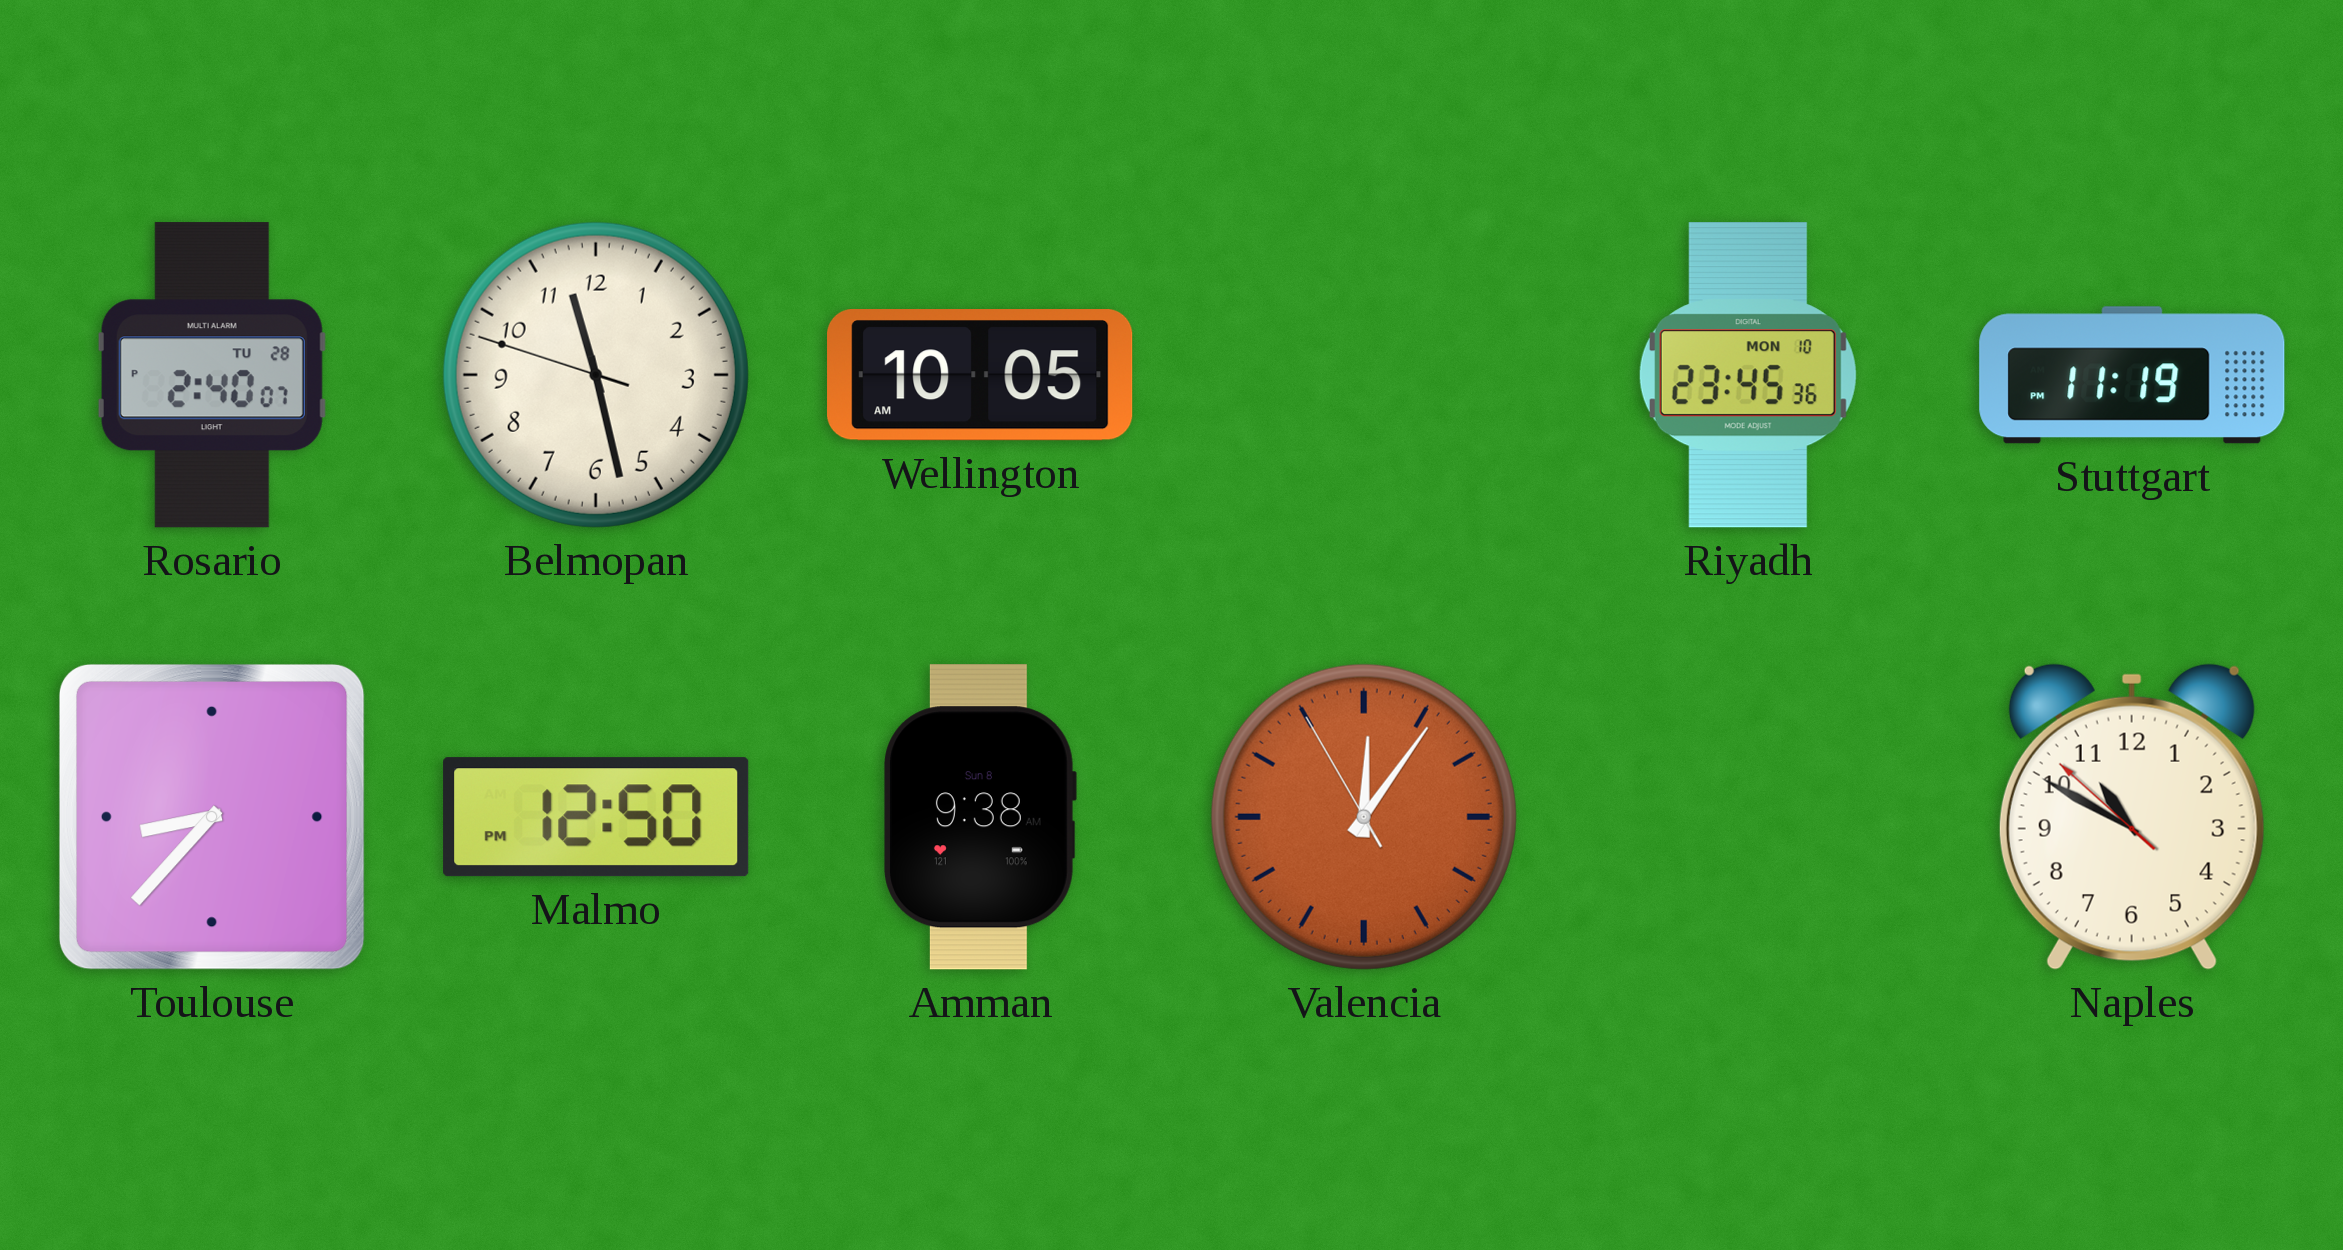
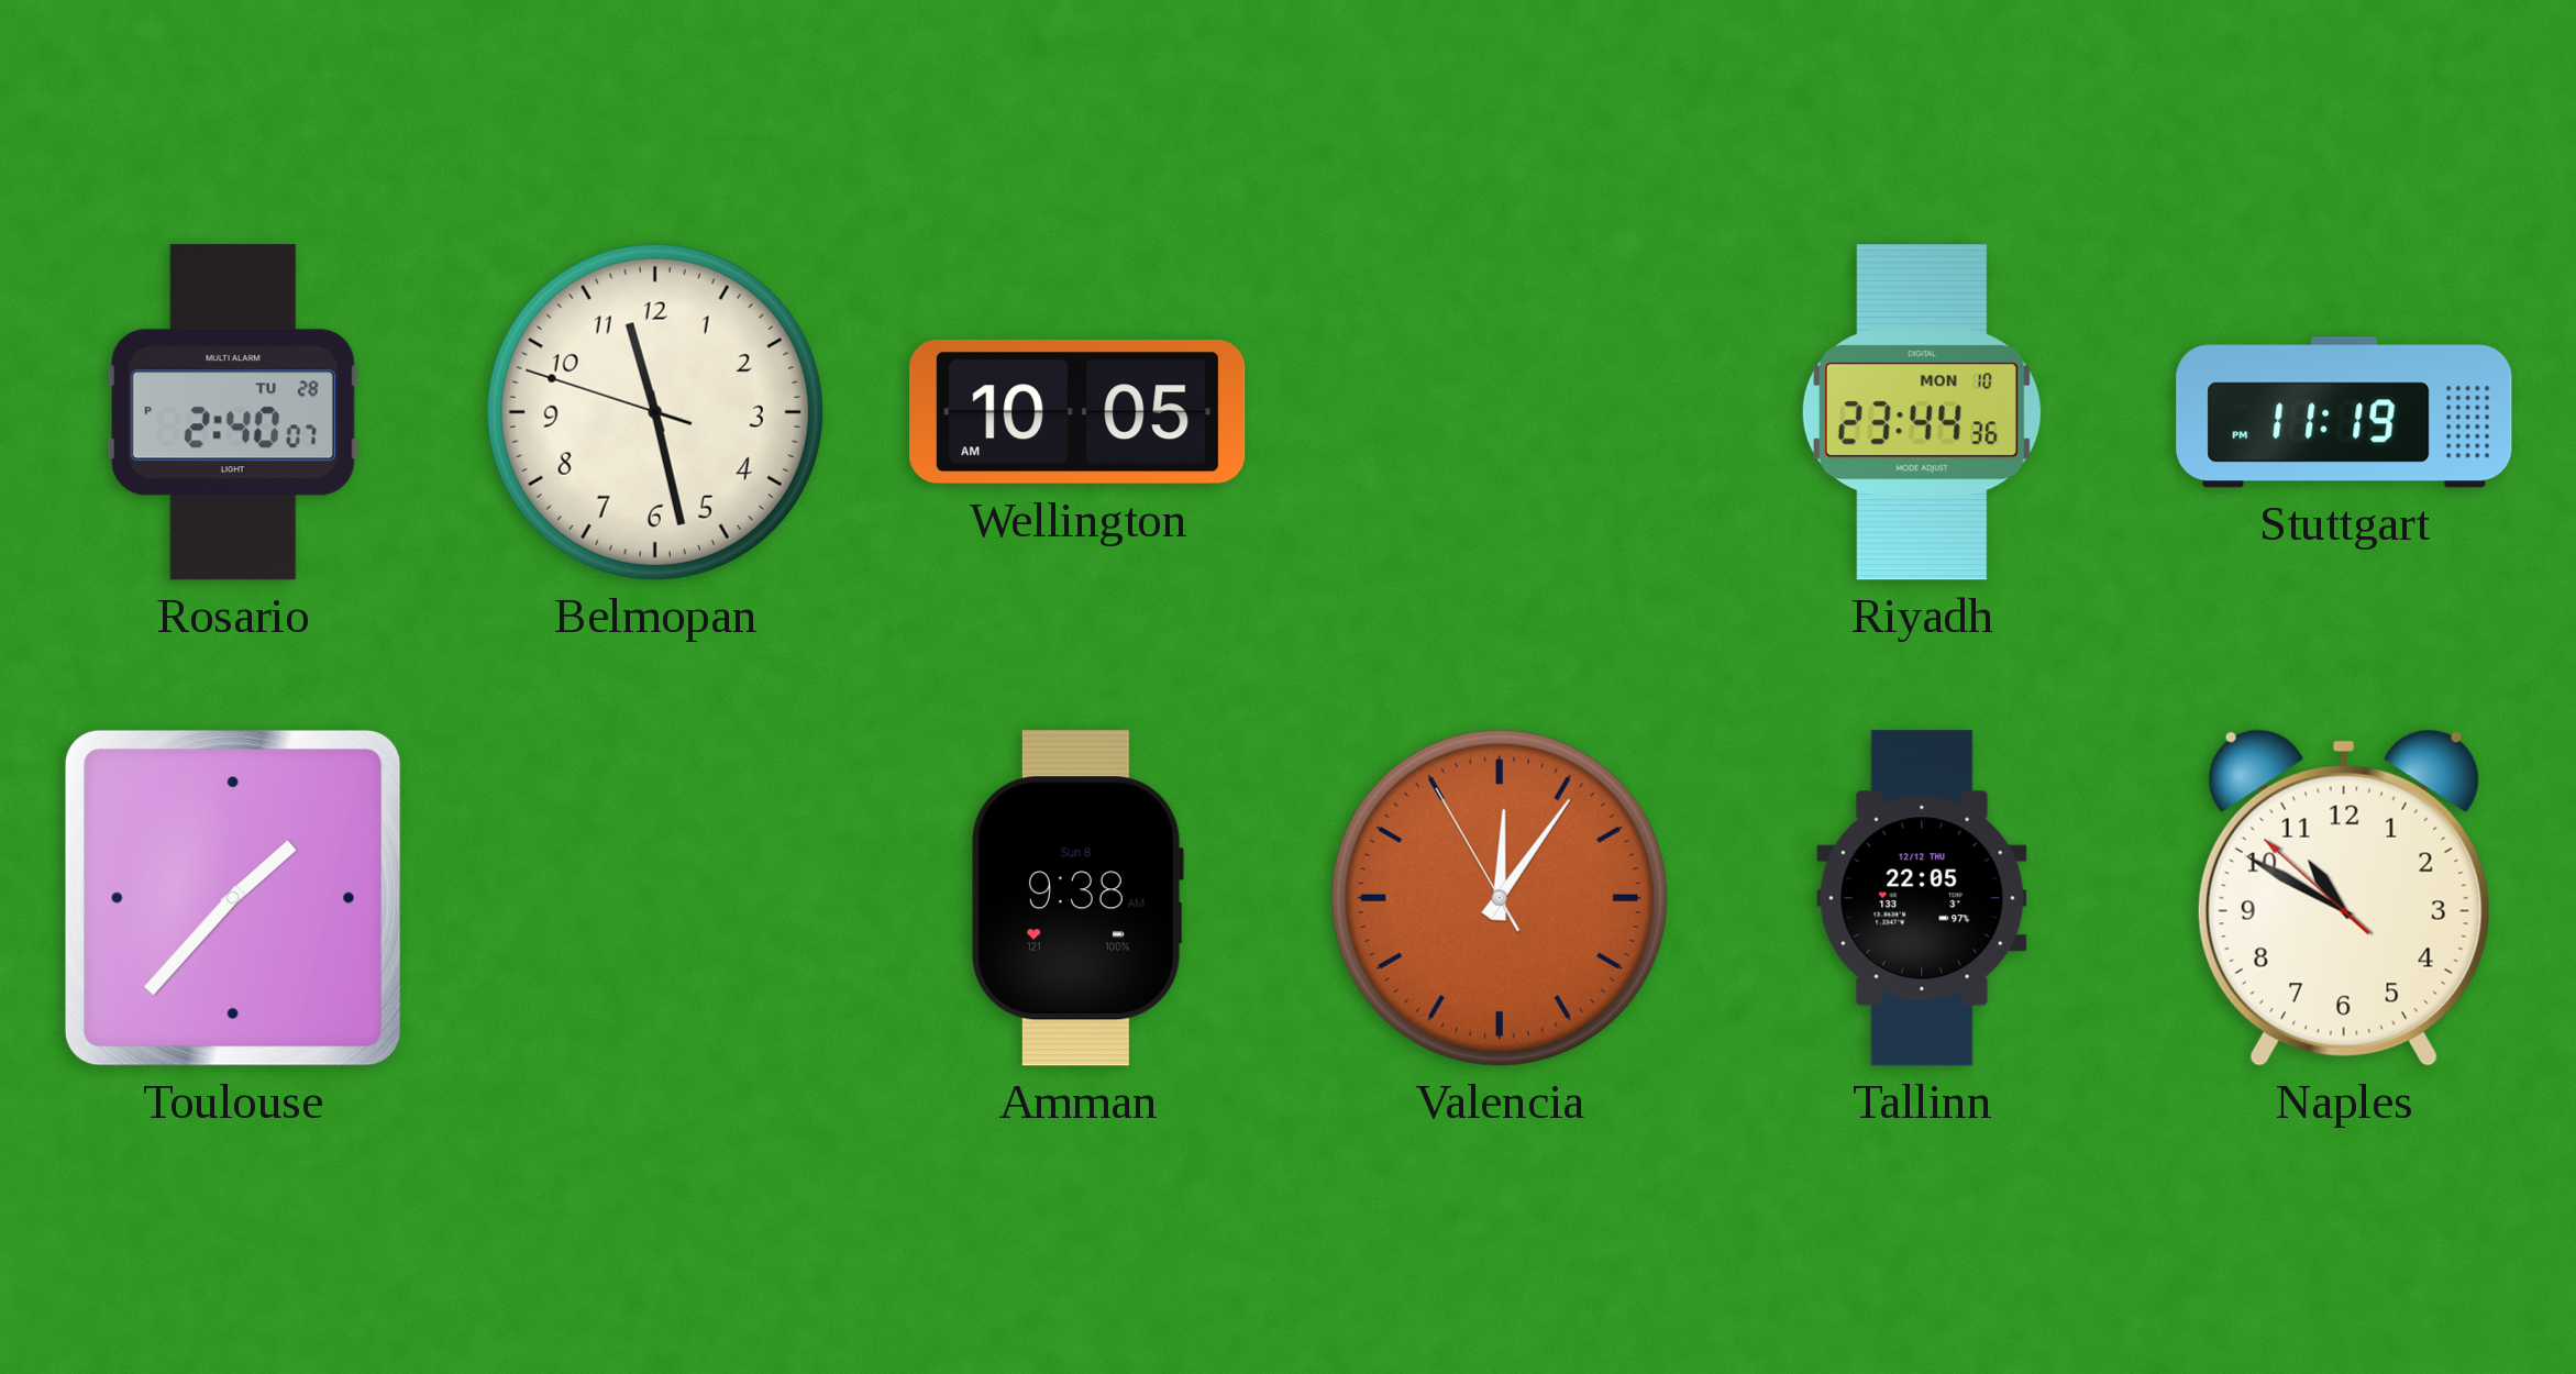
Riyadh: 23:45 -> 23:44
Toulouse: 8:37 -> 1:37
Malmo: 12:50 -> none
Tallinn: none -> 22:05
